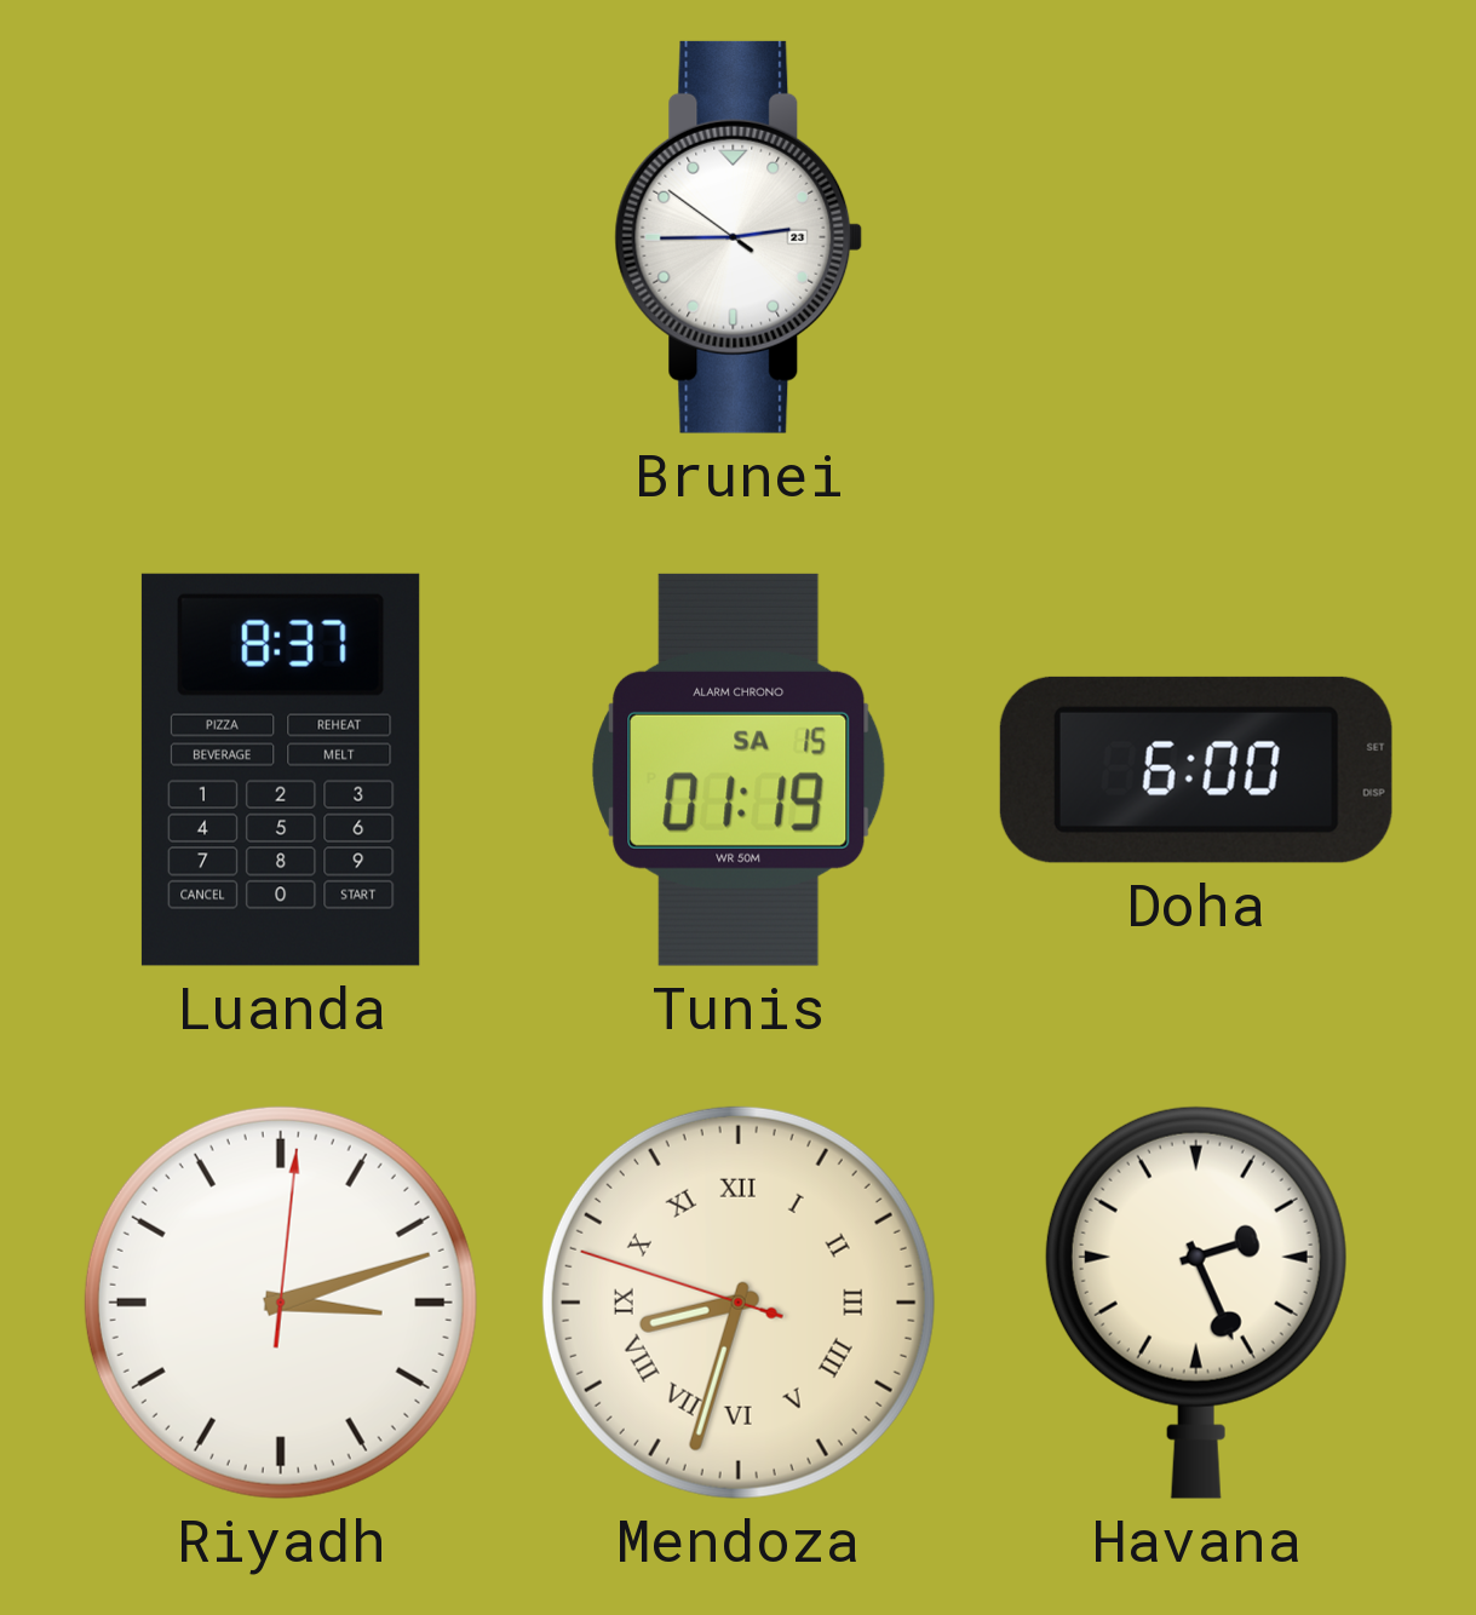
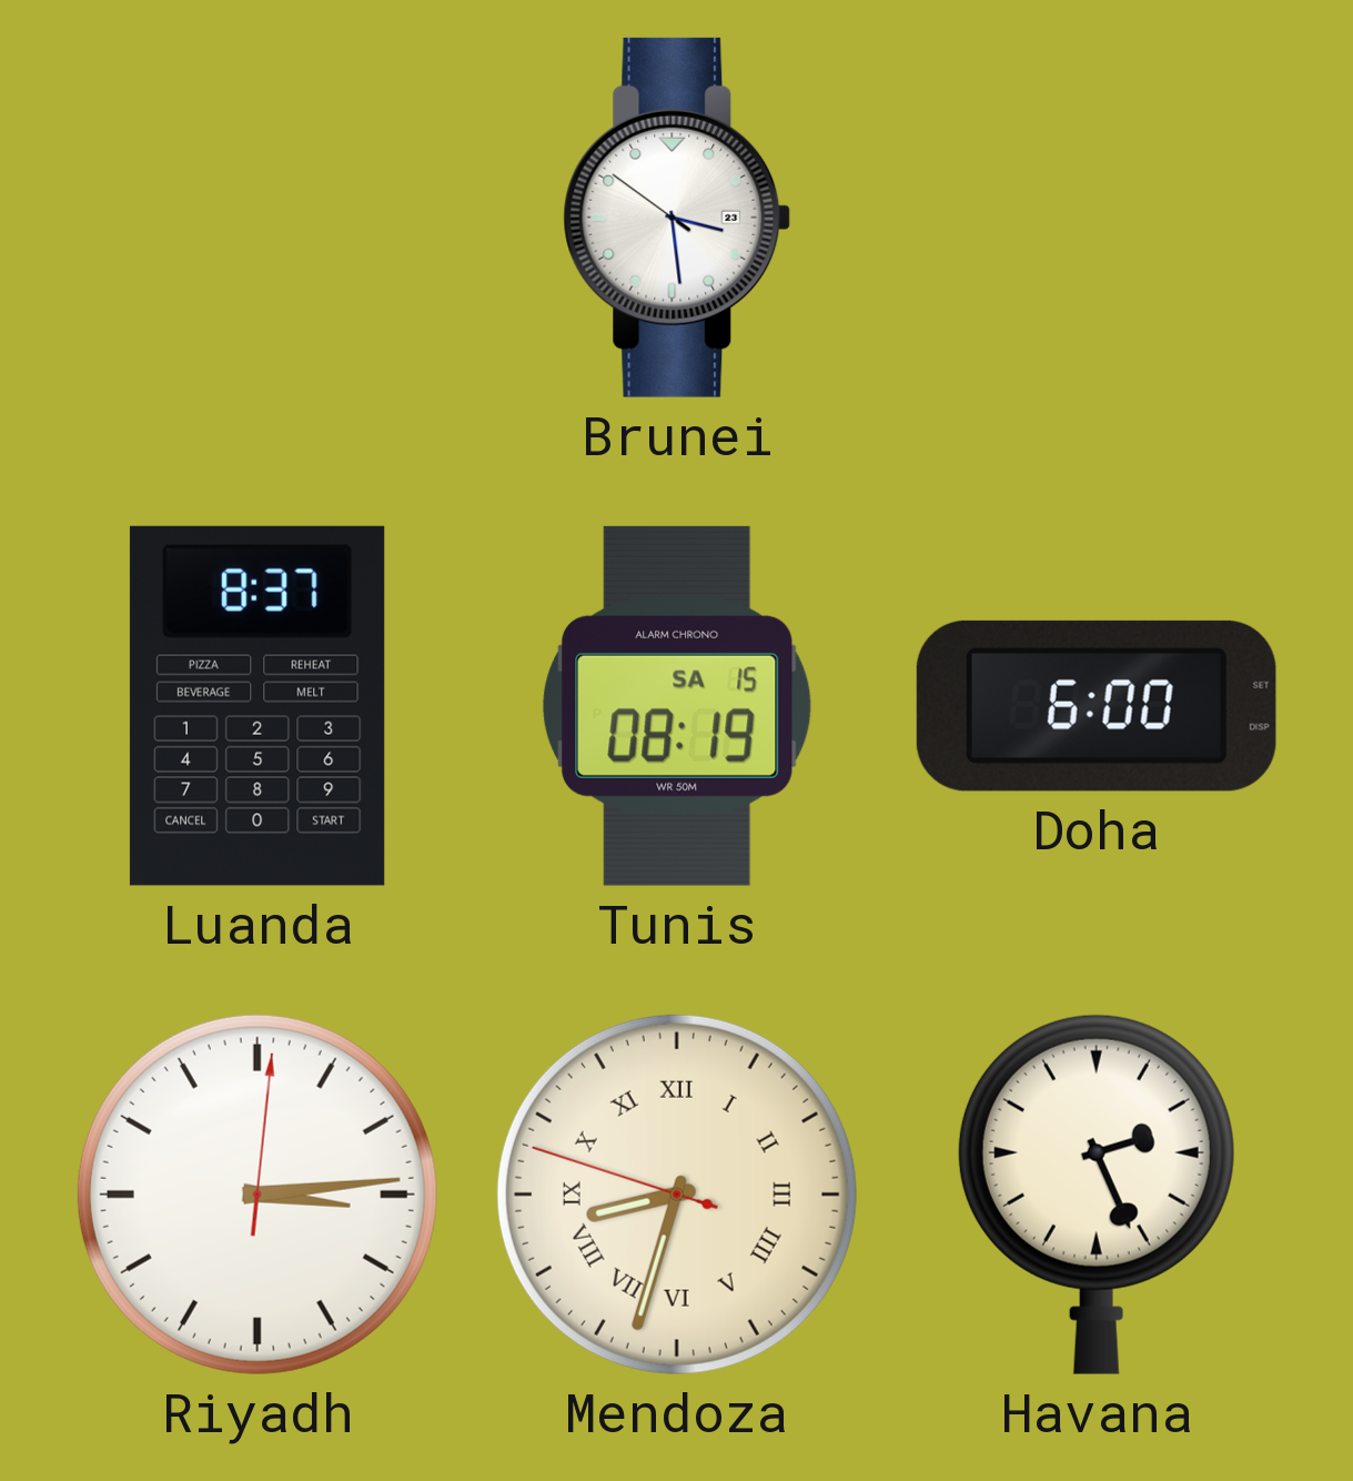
Brunei: 2:44 -> 3:28
Tunis: 01:19 -> 08:19
Riyadh: 3:12 -> 3:14
